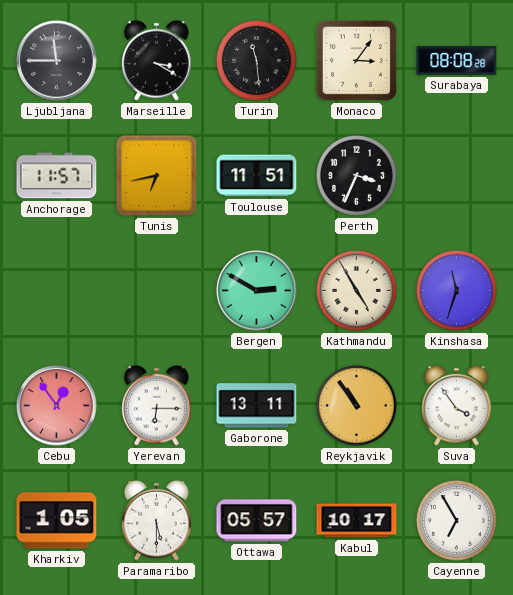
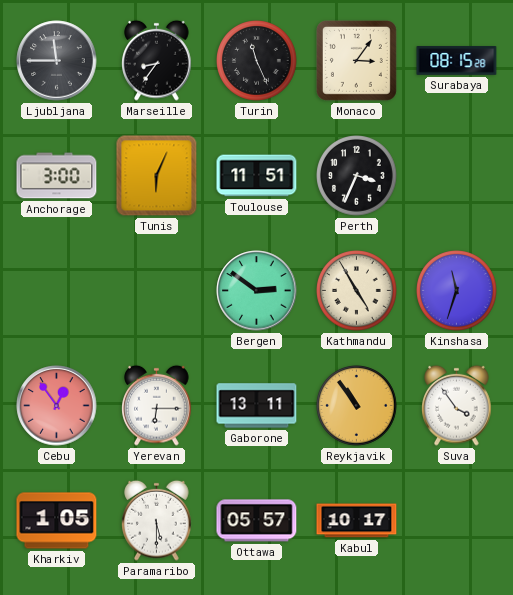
Marseille: 3:20 -> 8:36
Turin: 11:29 -> 11:26
Surabaya: 08:08 -> 08:15
Anchorage: 11:57 -> 3:00
Tunis: 6:43 -> 6:04
Bergen: 2:50 -> 2:51
Cayenne: 6:55 -> none
